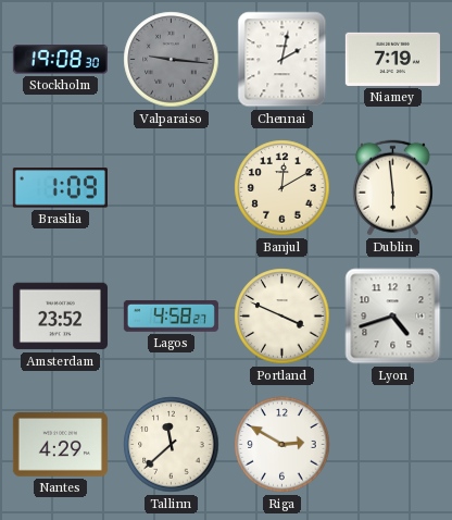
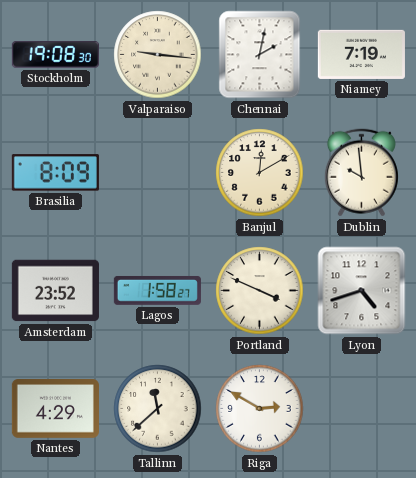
Valparaiso dial: grey -> cream
Brasilia: 1:09 -> 8:09
Dublin: 5:59 -> 9:59
Lagos: 4:58 -> 1:58
